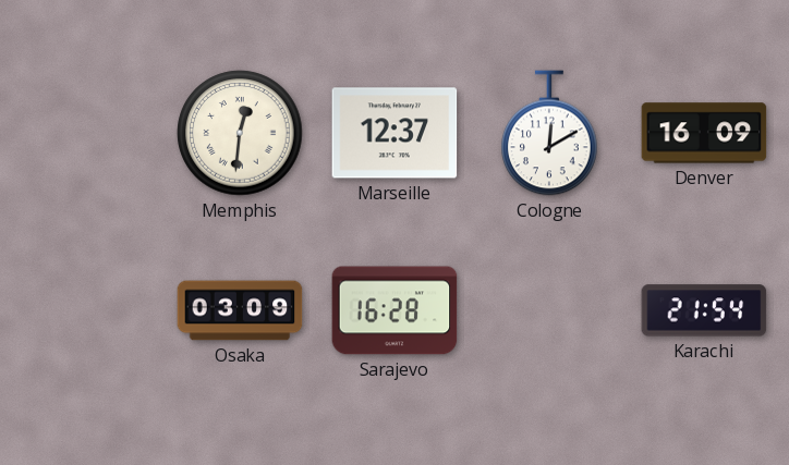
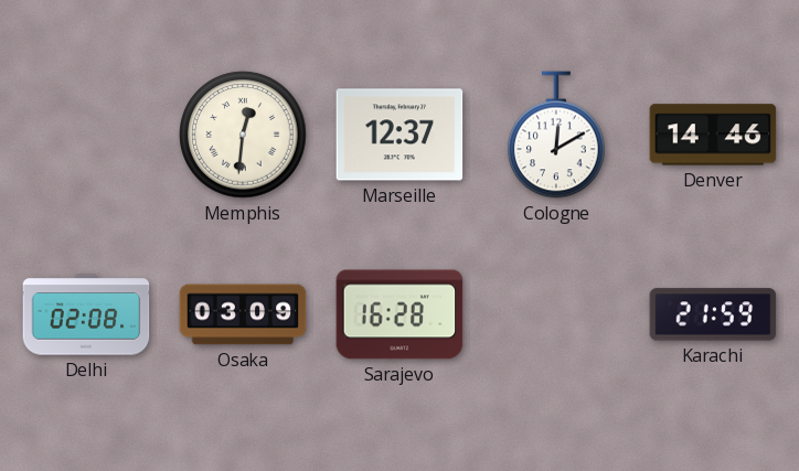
Denver: 16:09 -> 14:46
Delhi: none -> 02:08
Karachi: 21:54 -> 21:59
